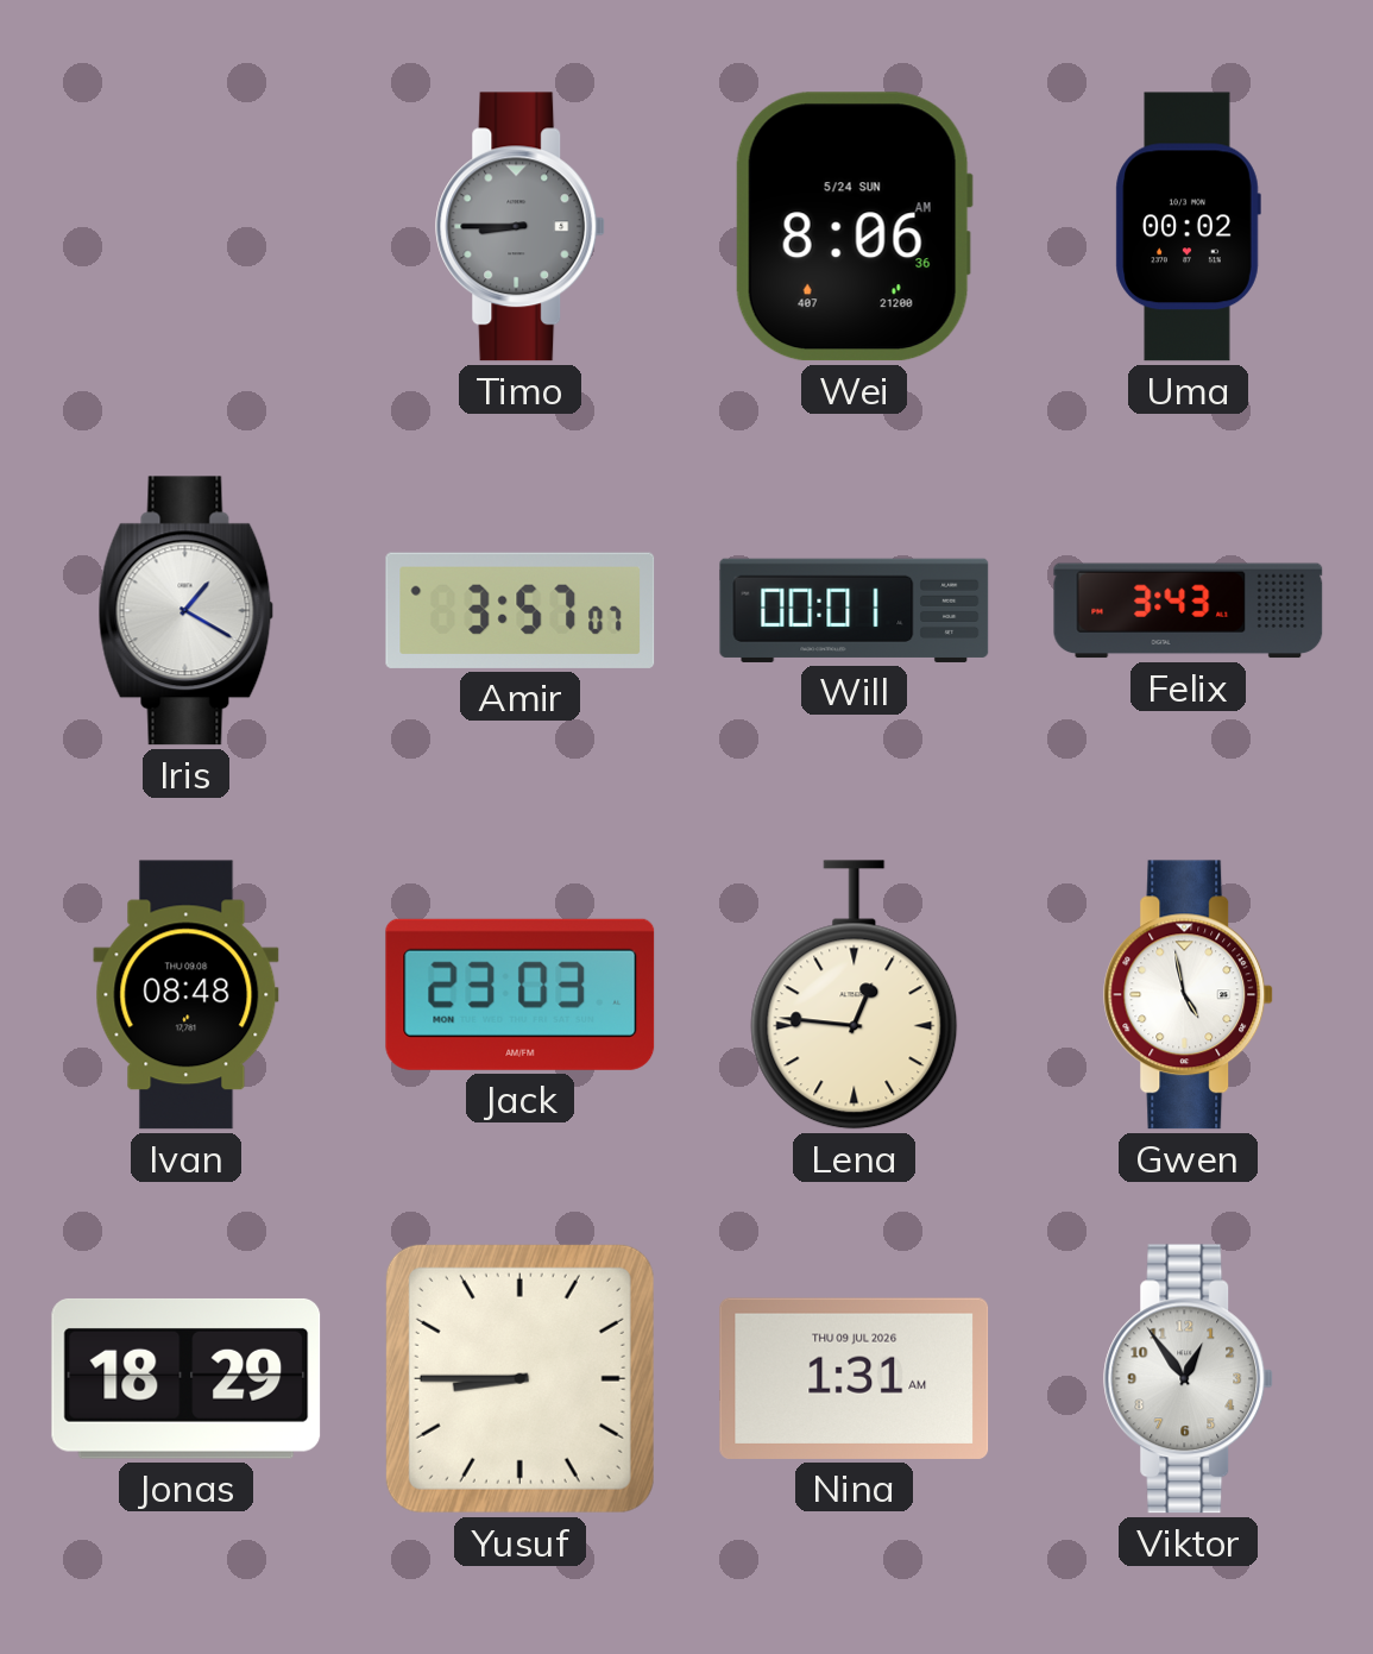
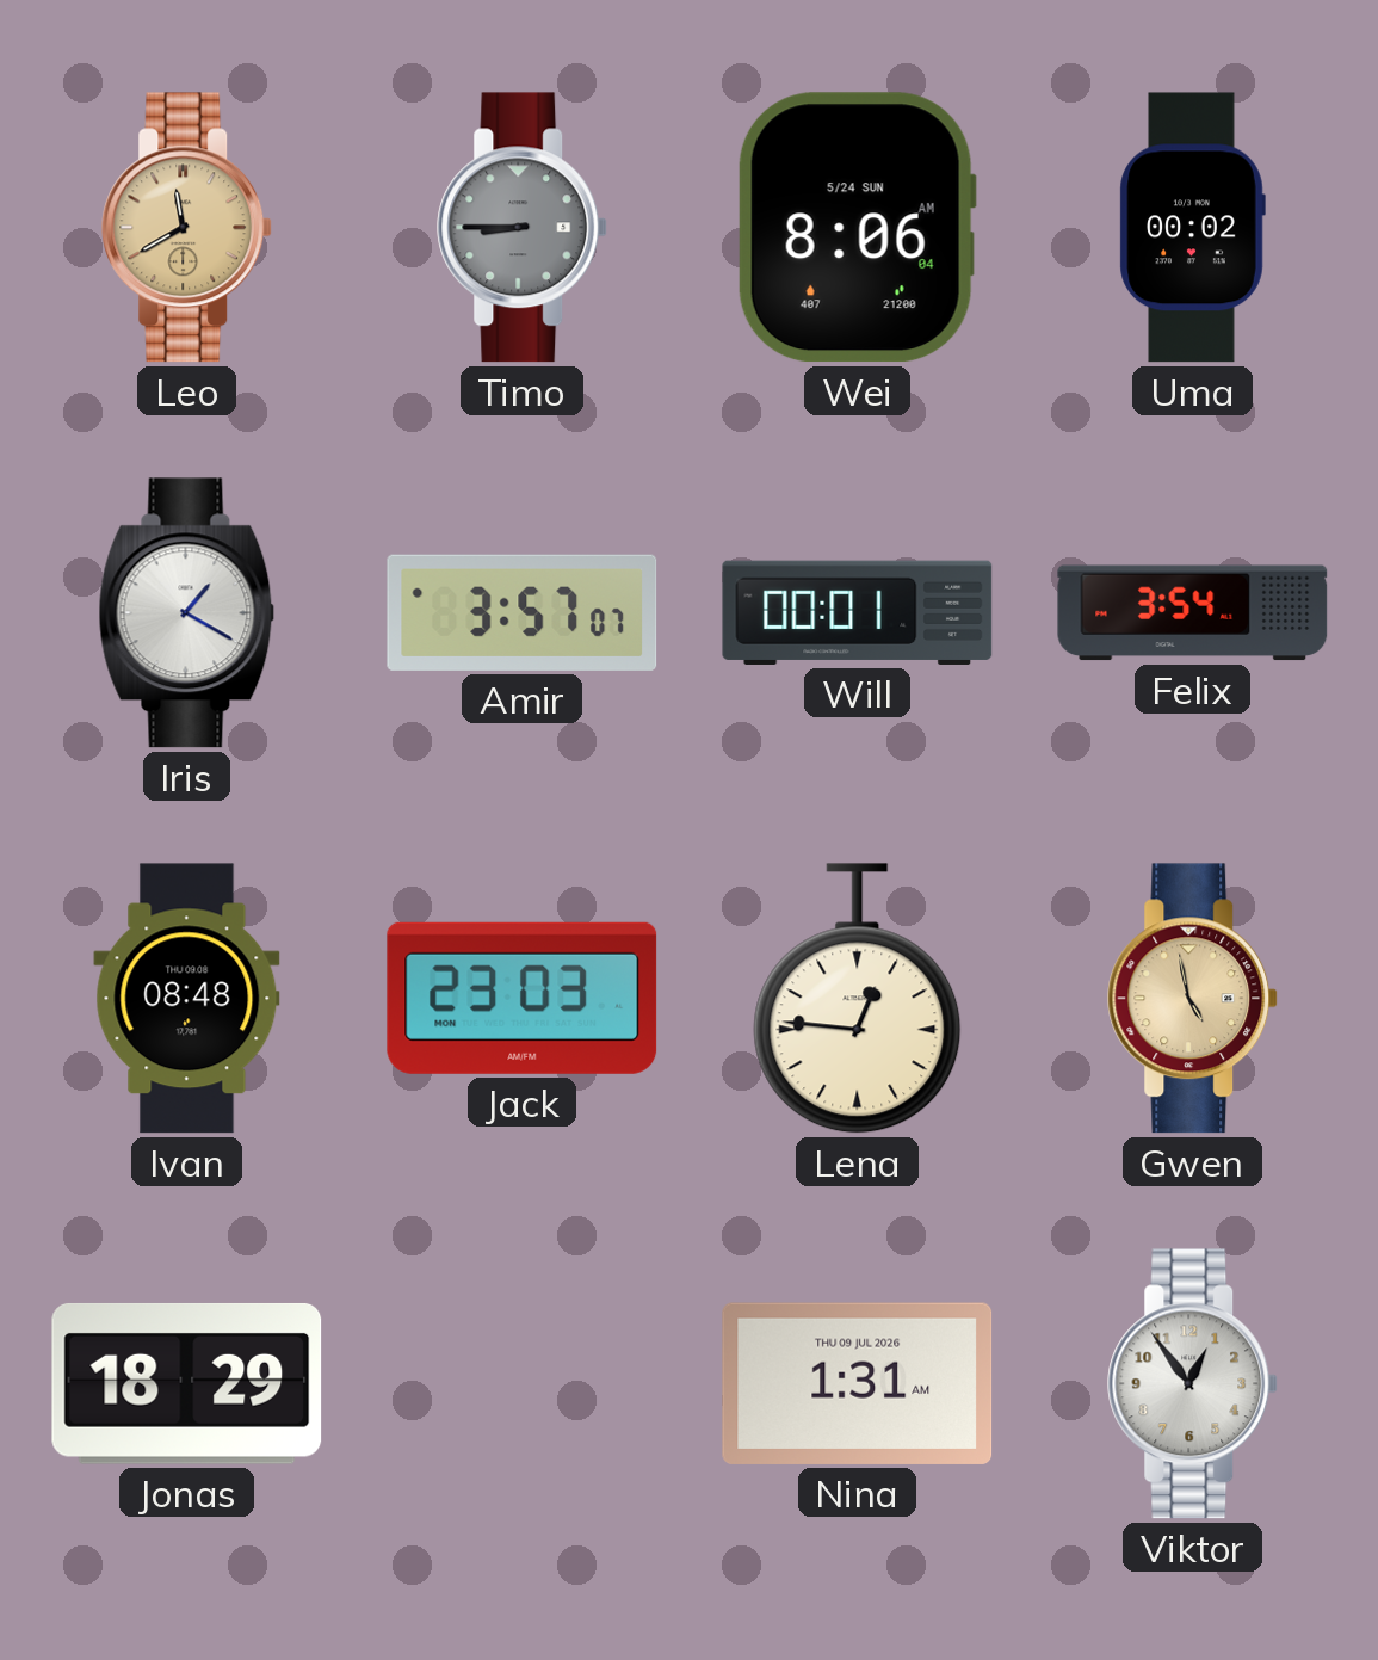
Leo: none -> 11:40
Wei: 8:06:36 AM -> 8:06:04 AM
Felix: 3:43 -> 3:54
Gwen dial: white -> champagne
Yusuf: 8:45 -> none
